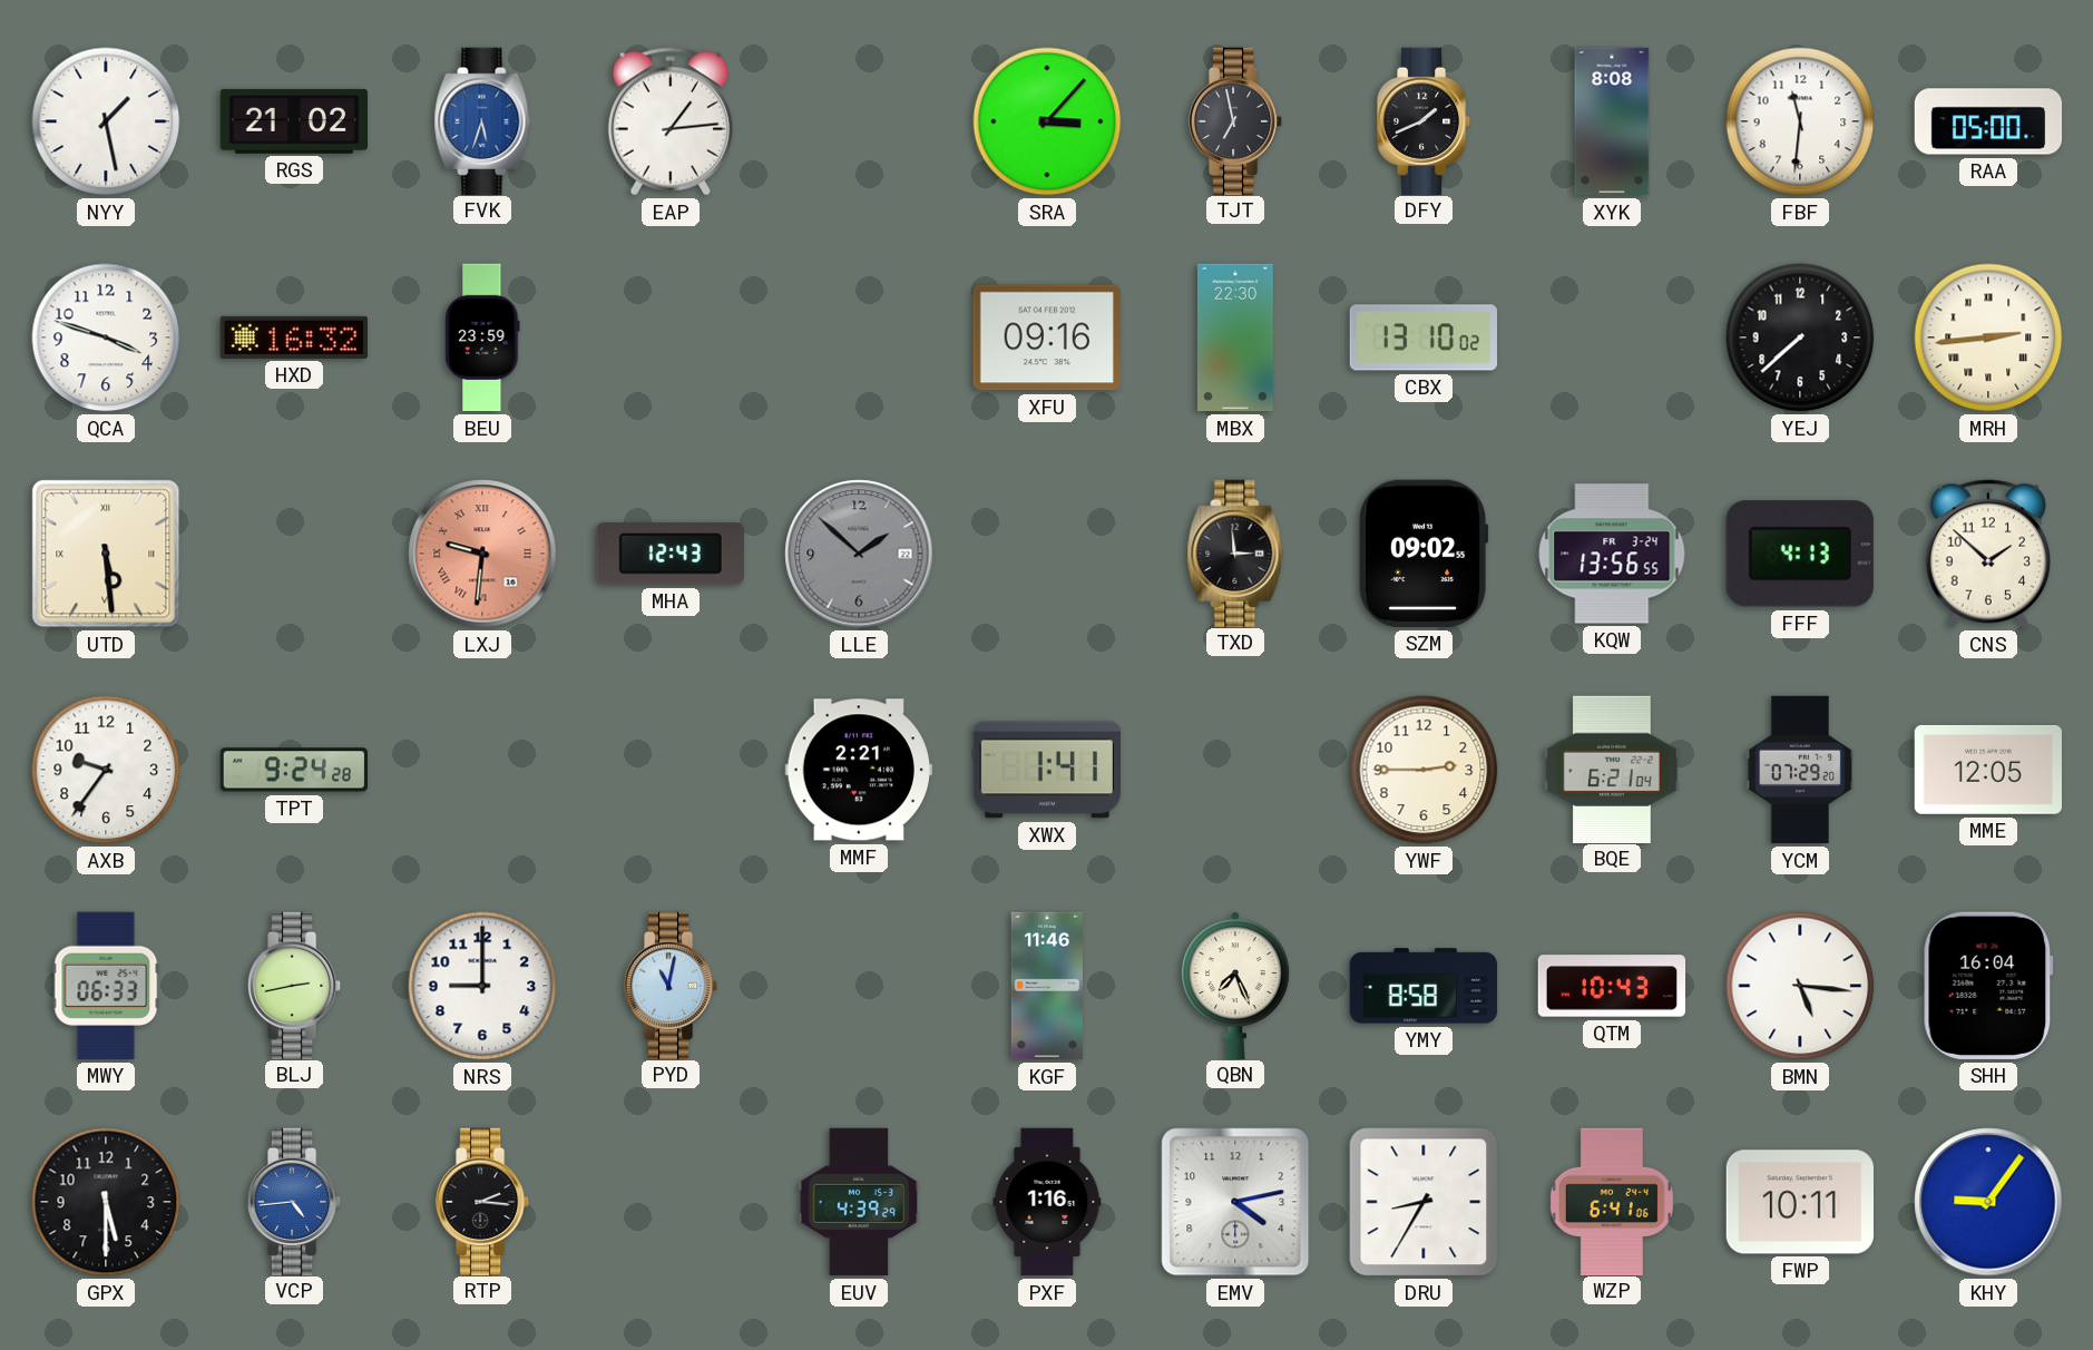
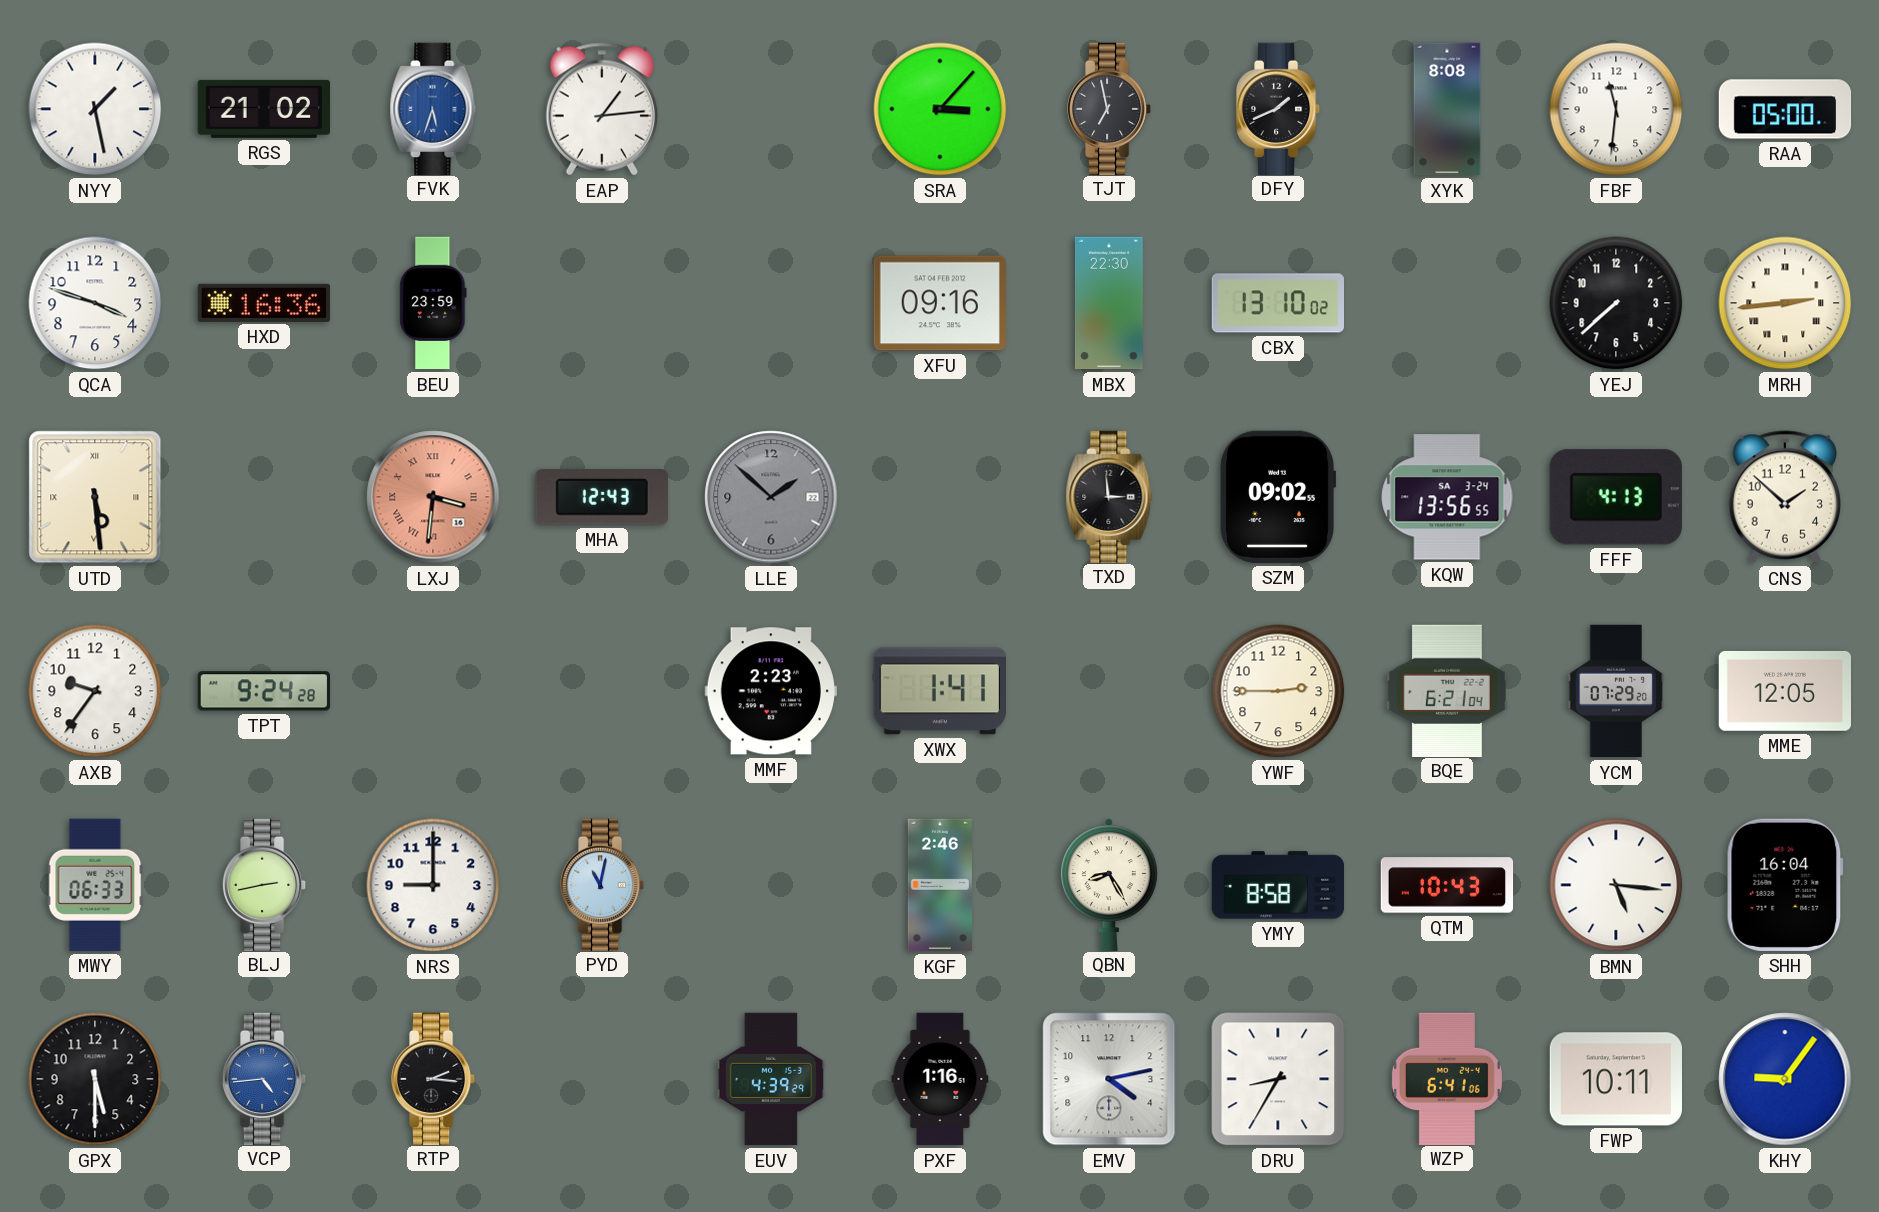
HXD: 16:32 -> 16:36
LXJ: 9:31 -> 3:31
KQW date: FR 3-24 -> SA 3-24
MMF: 2:21 -> 2:23
KGF: 11:46 -> 2:46
QBN: 7:26 -> 8:25
